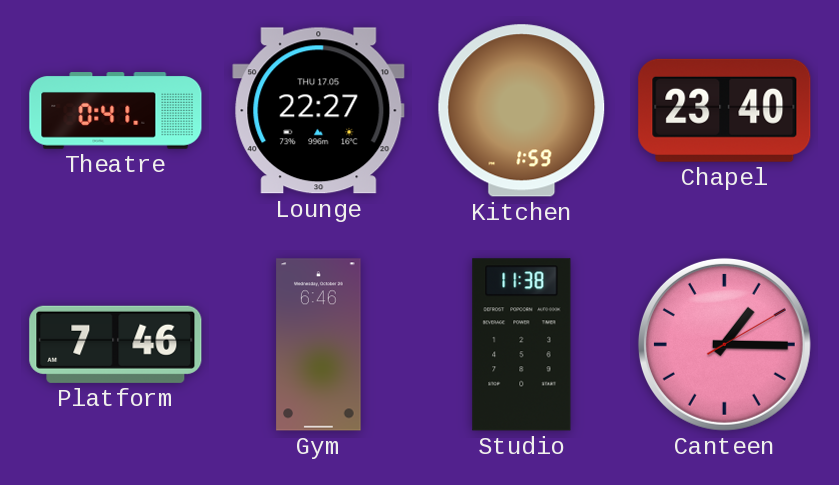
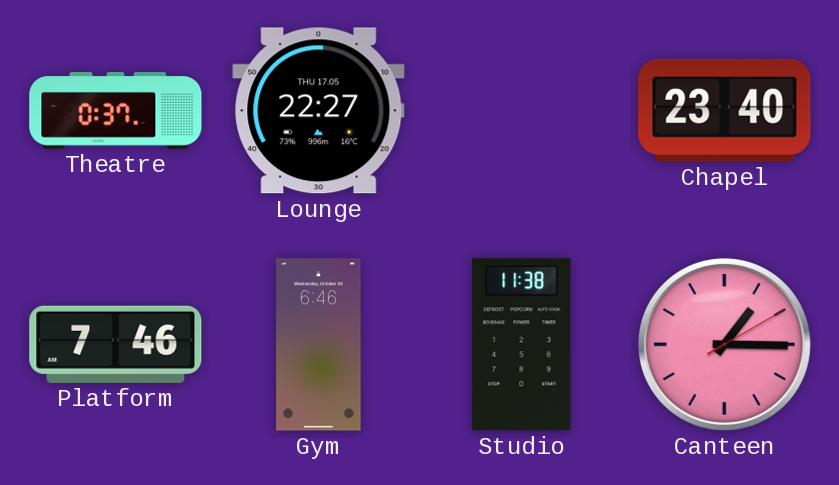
Theatre: 0:41 -> 0:37
Kitchen: 1:59 -> none
